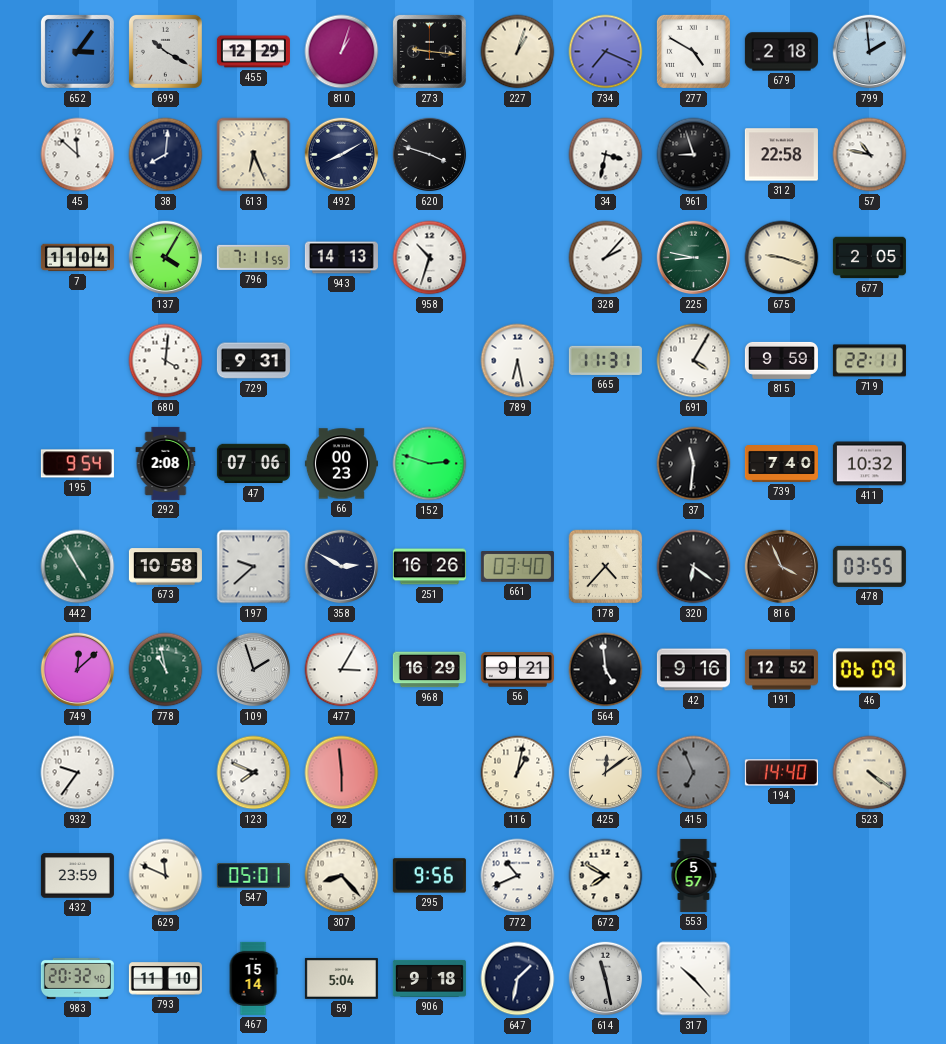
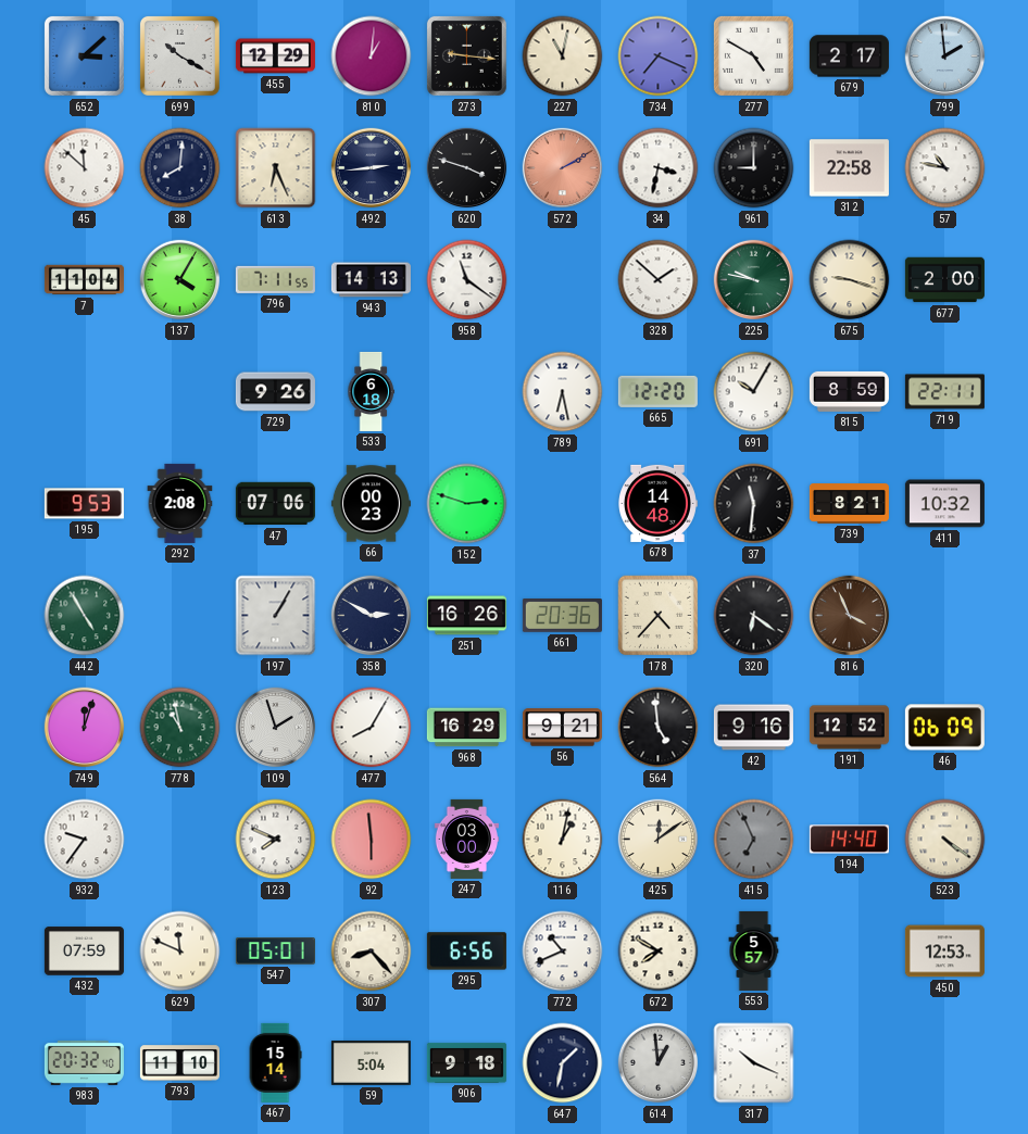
652: 3:06 -> 3:08
810: 1:03 -> 1:01
227: 1:03 -> 11:02
679: 2:18 -> 2:17
492: 8:10 -> 2:44
572: none -> 2:10
961: 8:57 -> 9:00
958: 10:33 -> 11:21
328: 2:07 -> 1:52
225: 8:47 -> 9:47
677: 2:05 -> 2:00
680: 4:01 -> none
729: 9:31 -> 9:26
533: none -> 6:18
665: 11:31 -> 12:20
691: 4:05 -> 10:05
815: 9:59 -> 8:59
195: 9:54 -> 9:53
678: none -> 14:48
739: 7:40 -> 8:21
673: 10:58 -> none
197: 9:38 -> 1:05
661: 03:40 -> 20:36
478: 03:55 -> none
749: 12:08 -> 12:03
477: 3:05 -> 8:05
247: none -> 03:00
432: 23:59 -> 07:59
295: 9:56 -> 6:56
450: none -> 12:53
614: 11:28 -> 12:59
317: 10:23 -> 10:19
